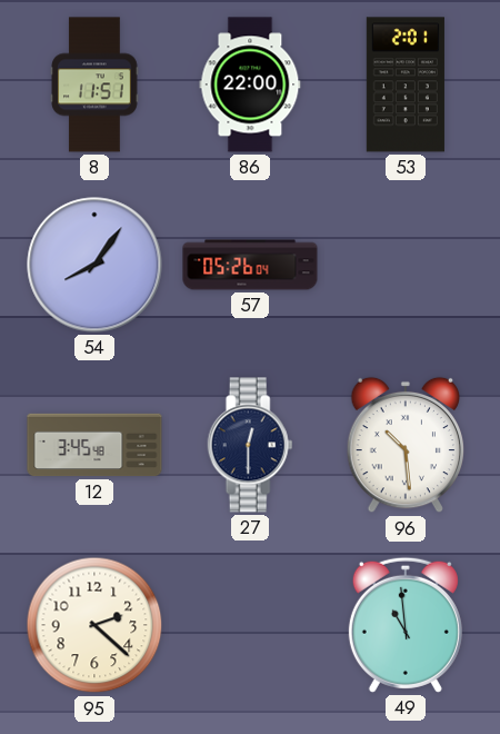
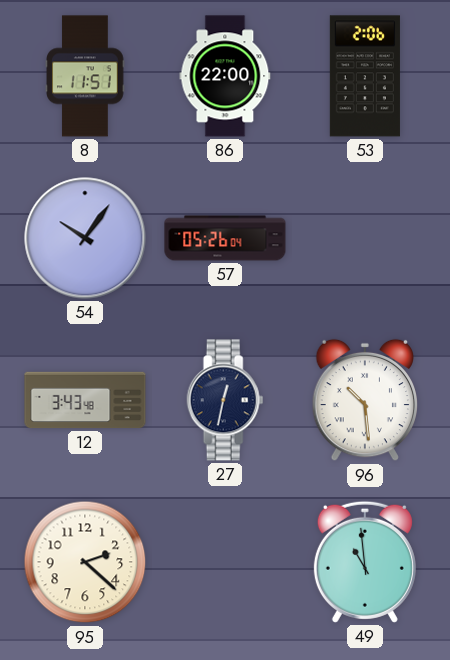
53: 2:01 -> 2:06
54: 8:06 -> 10:06
12: 3:45 -> 3:43
27: 12:30 -> 12:32
